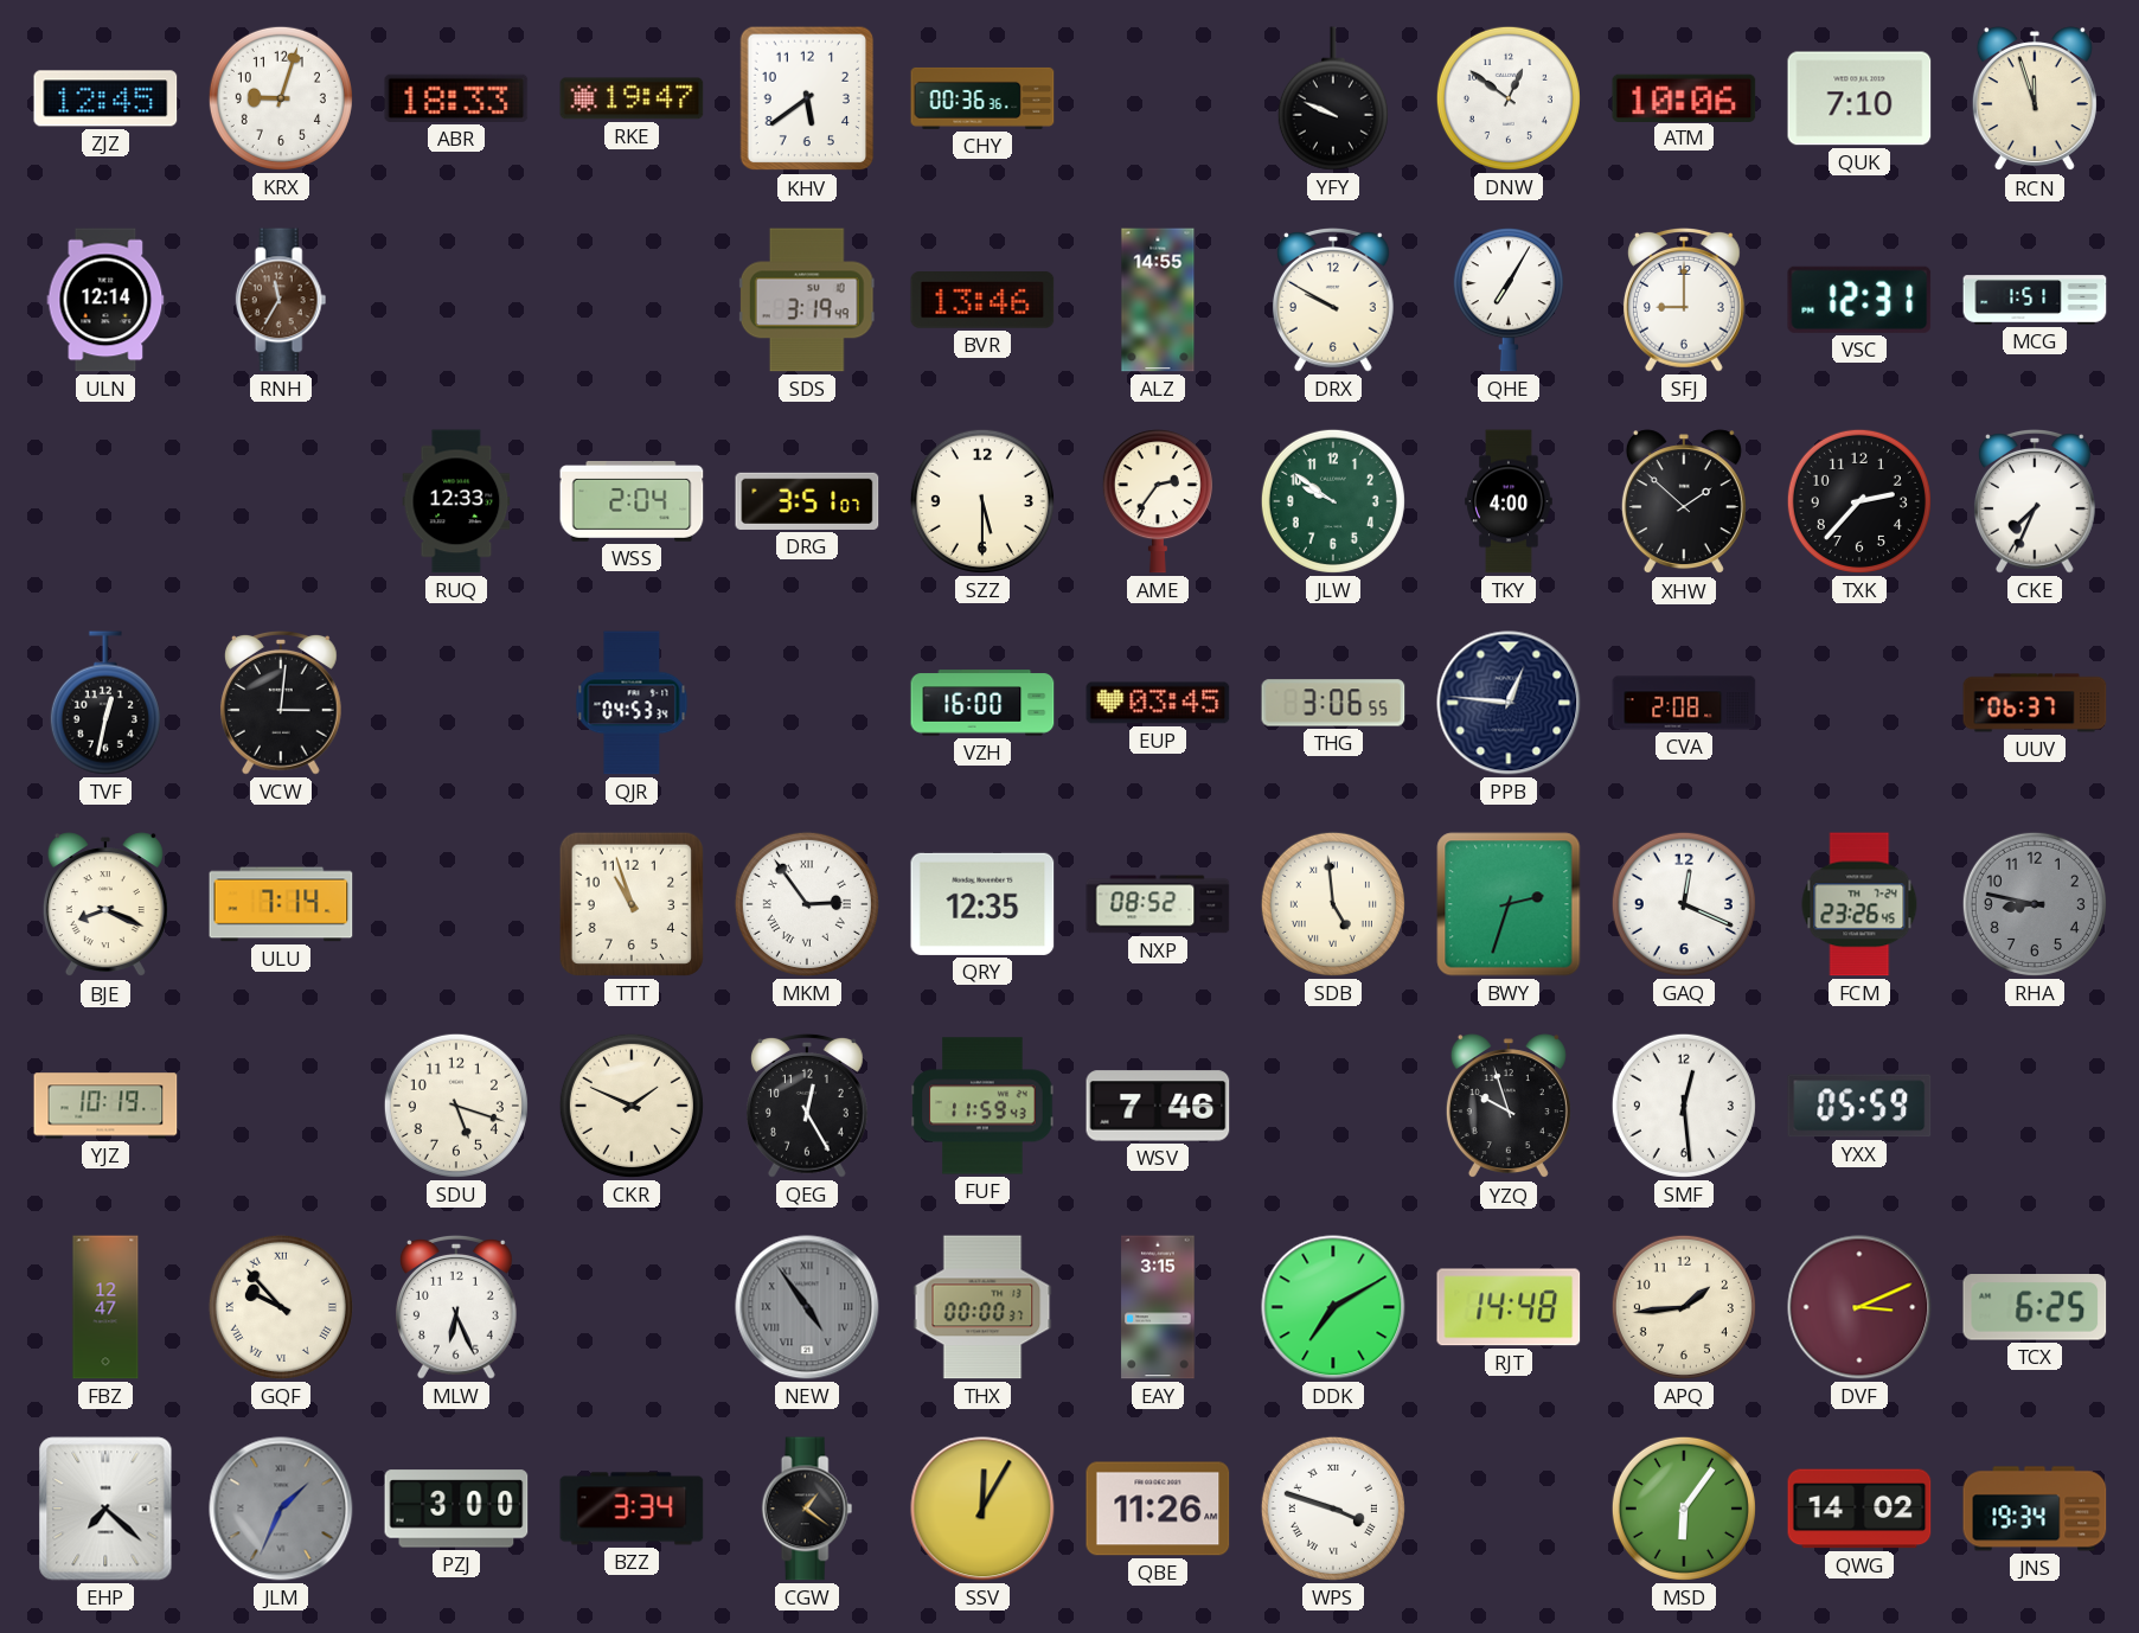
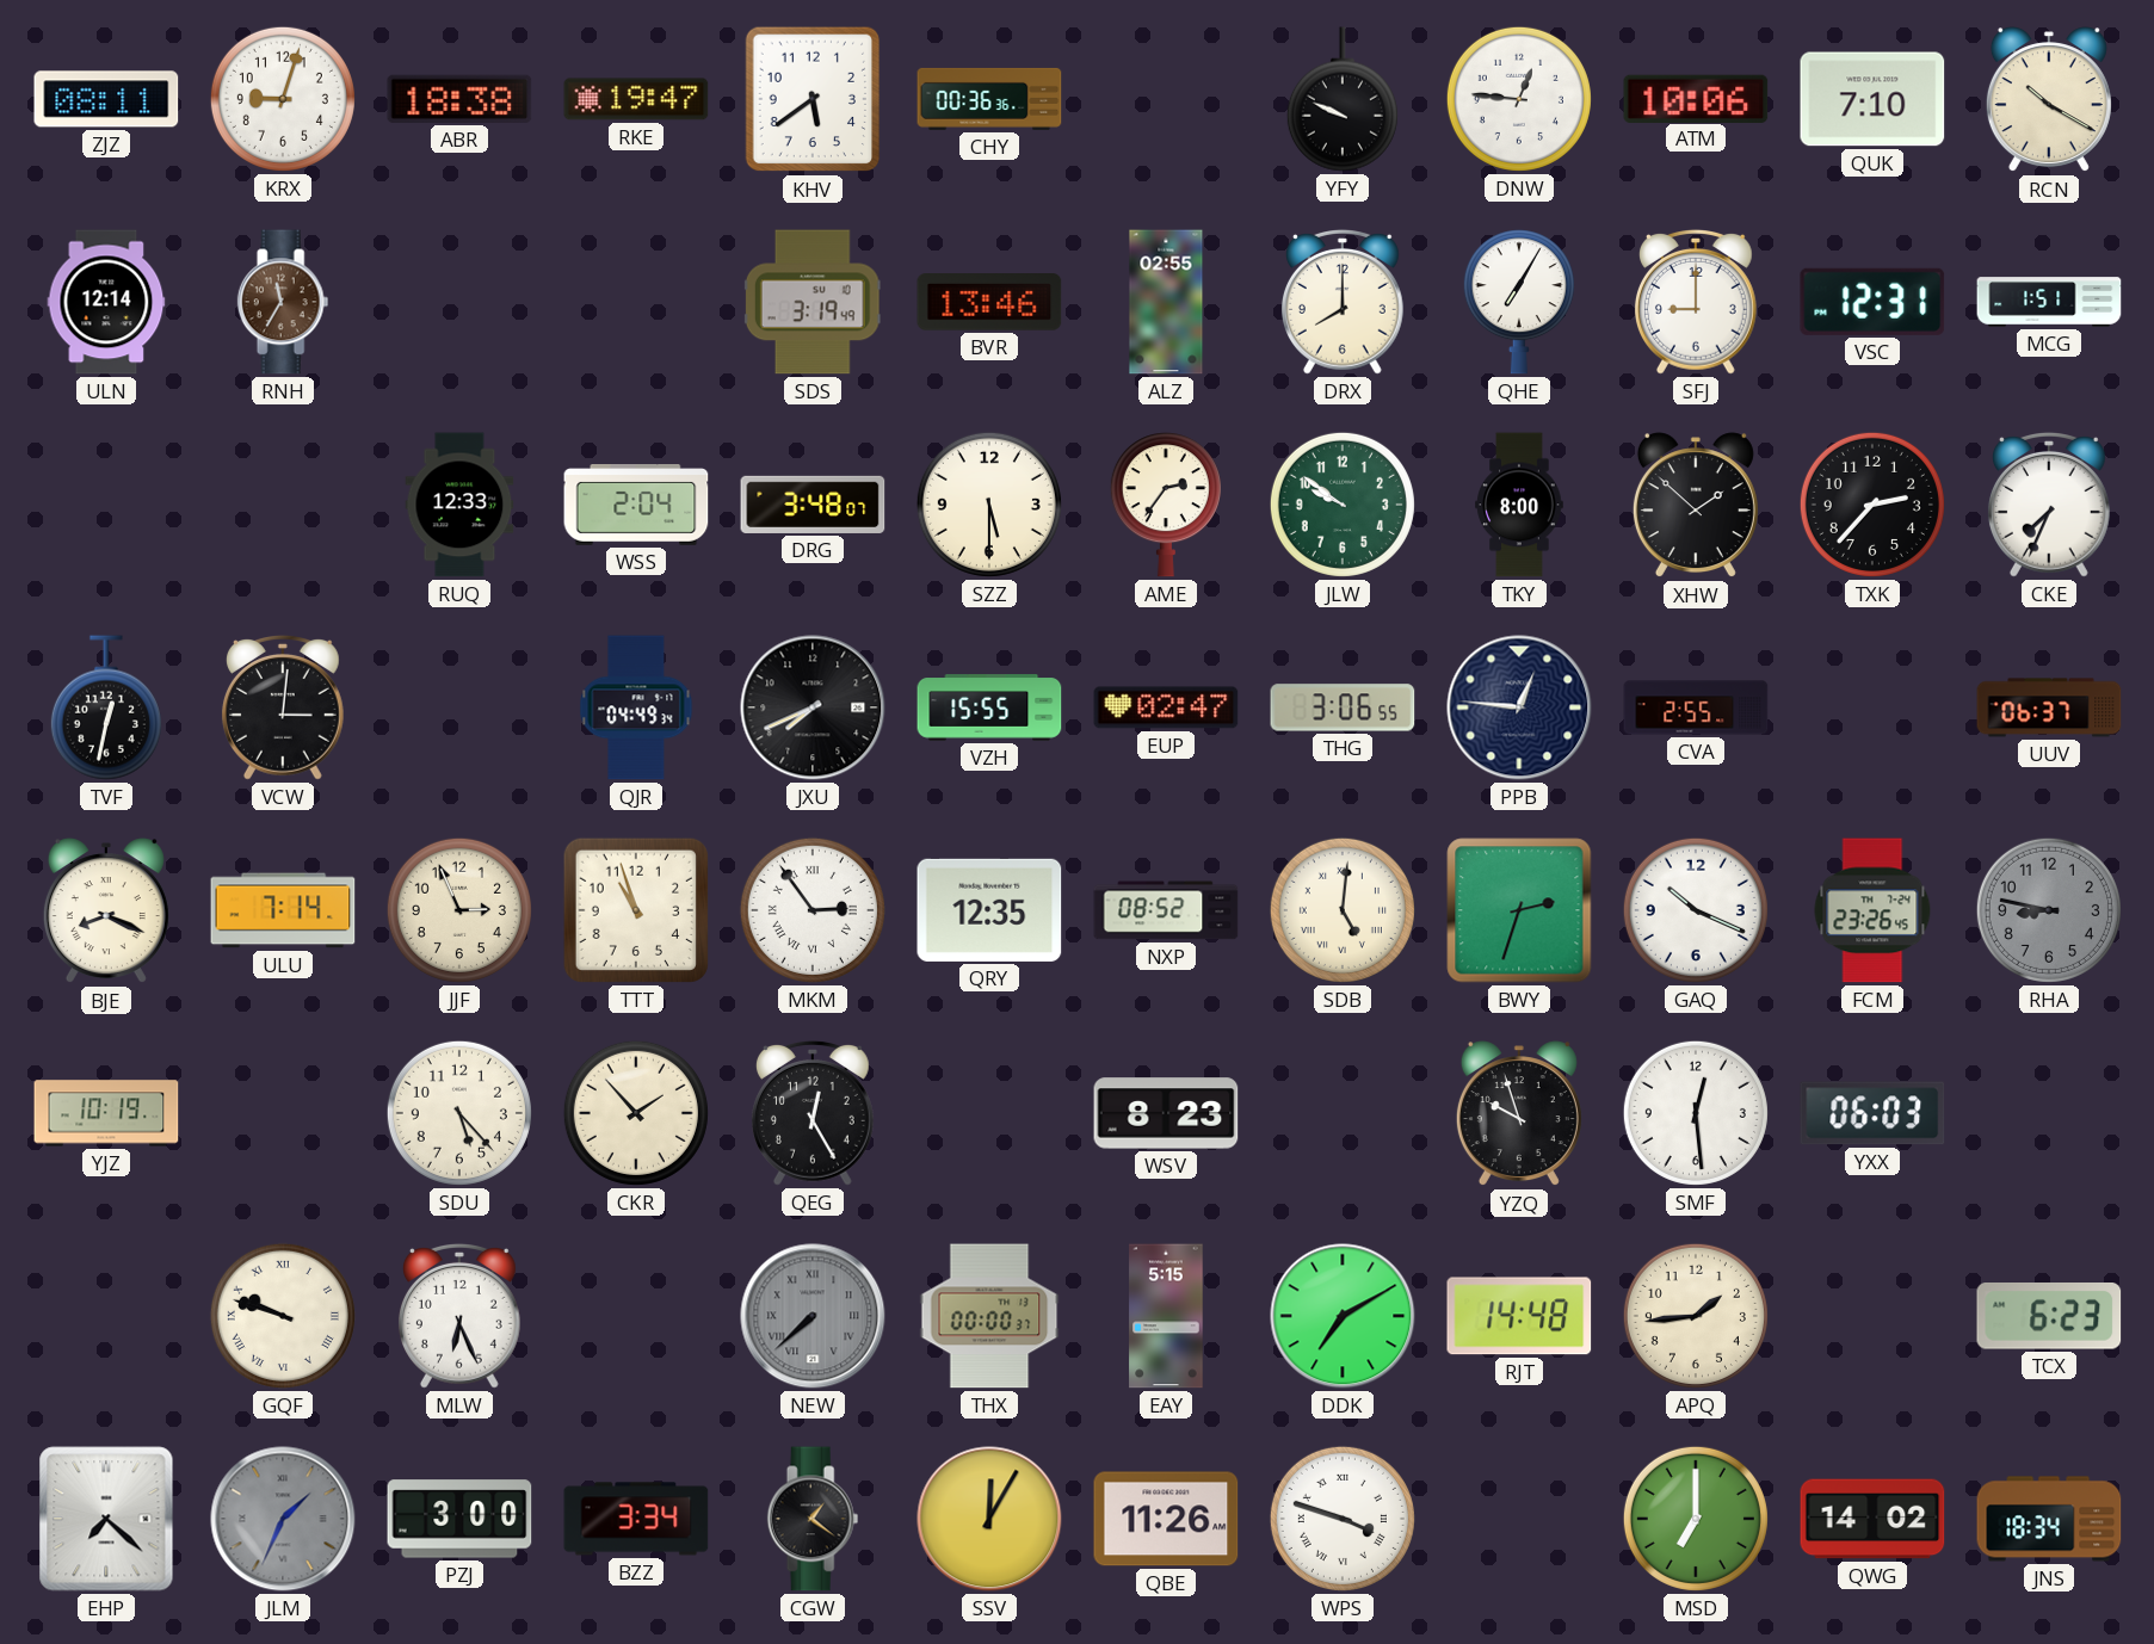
ZJZ: 12:45 -> 08:11
ABR: 18:33 -> 18:38
DNW: 12:51 -> 12:46
RCN: 11:57 -> 10:20
ALZ: 14:55 -> 02:55
DRX: 9:50 -> 8:00
DRG: 3:51 -> 3:48
TKY: 4:00 -> 8:00
QJR: 04:53 -> 04:49
JXU: none -> 7:41
VZH: 16:00 -> 15:55
EUP: 03:45 -> 02:47
CVA: 2:08 -> 2:55
JJF: none -> 2:56
SDB: 4:59 -> 5:01
GAQ: 12:19 -> 10:19
SDU: 5:18 -> 5:23
CKR: 1:49 -> 1:53
FUF: 11:59 -> none
WSV: 7:46 -> 8:23
YXX: 05:59 -> 06:03
FBZ: 12:47 -> none
GQF: 9:53 -> 9:48
NEW: 4:54 -> 7:38
EAY: 3:15 -> 5:15
DVF: 3:11 -> none
TCX: 6:25 -> 6:23
MSD: 6:06 -> 7:00
JNS: 19:34 -> 18:34
